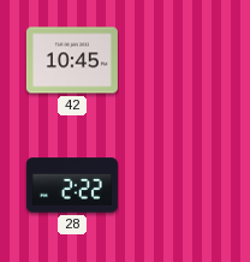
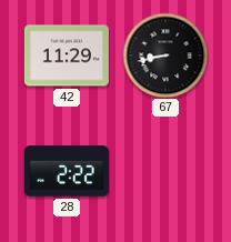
42: 10:45 -> 11:29
67: none -> 8:43
